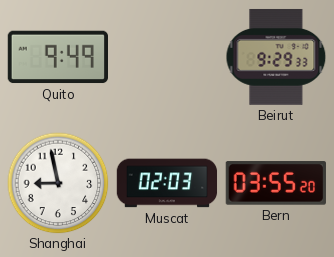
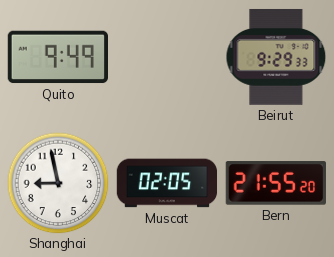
Muscat: 02:03 -> 02:05
Bern: 03:55 -> 21:55
